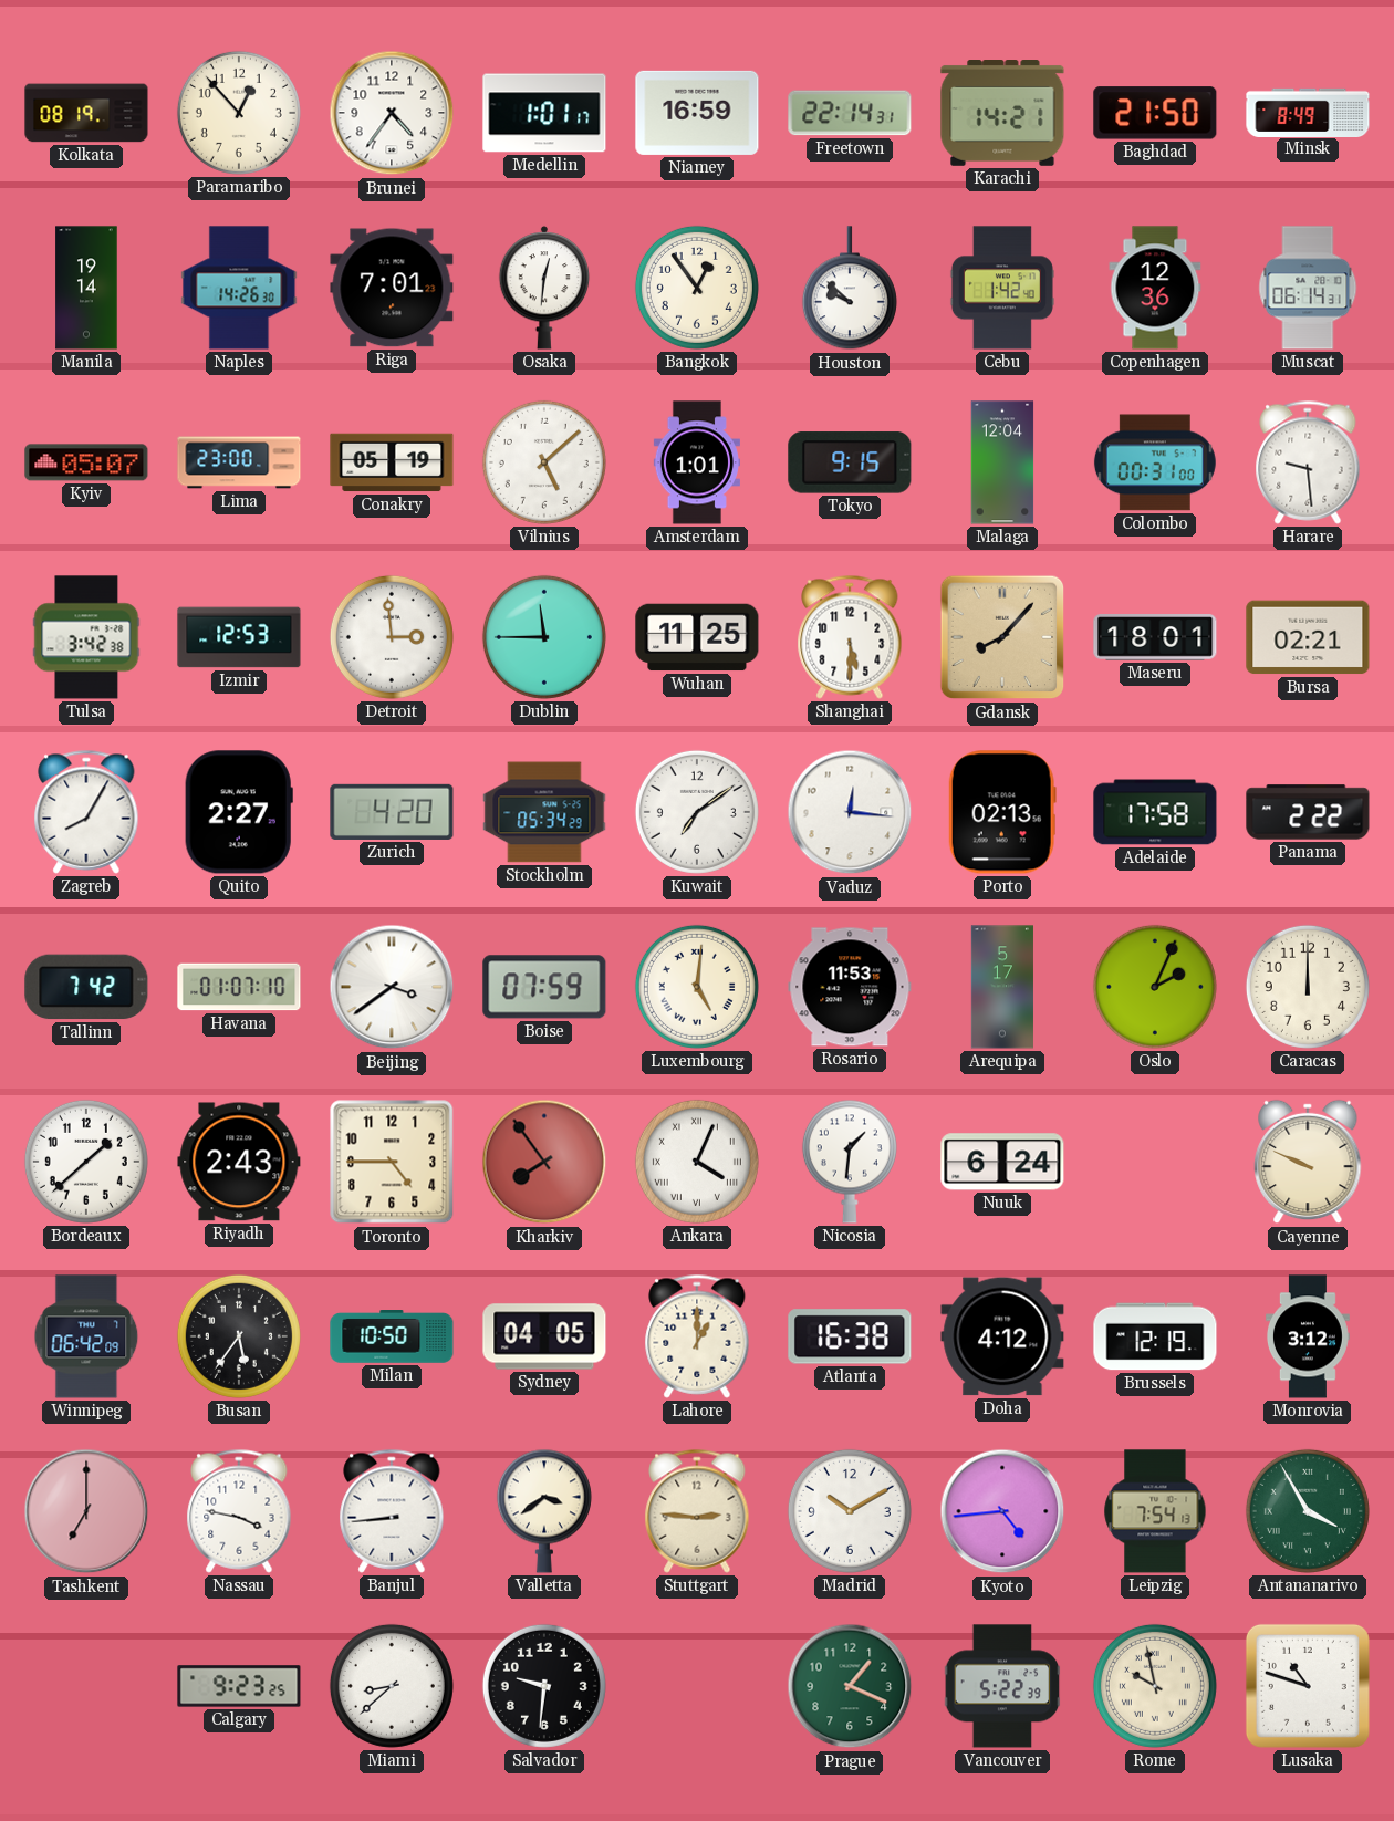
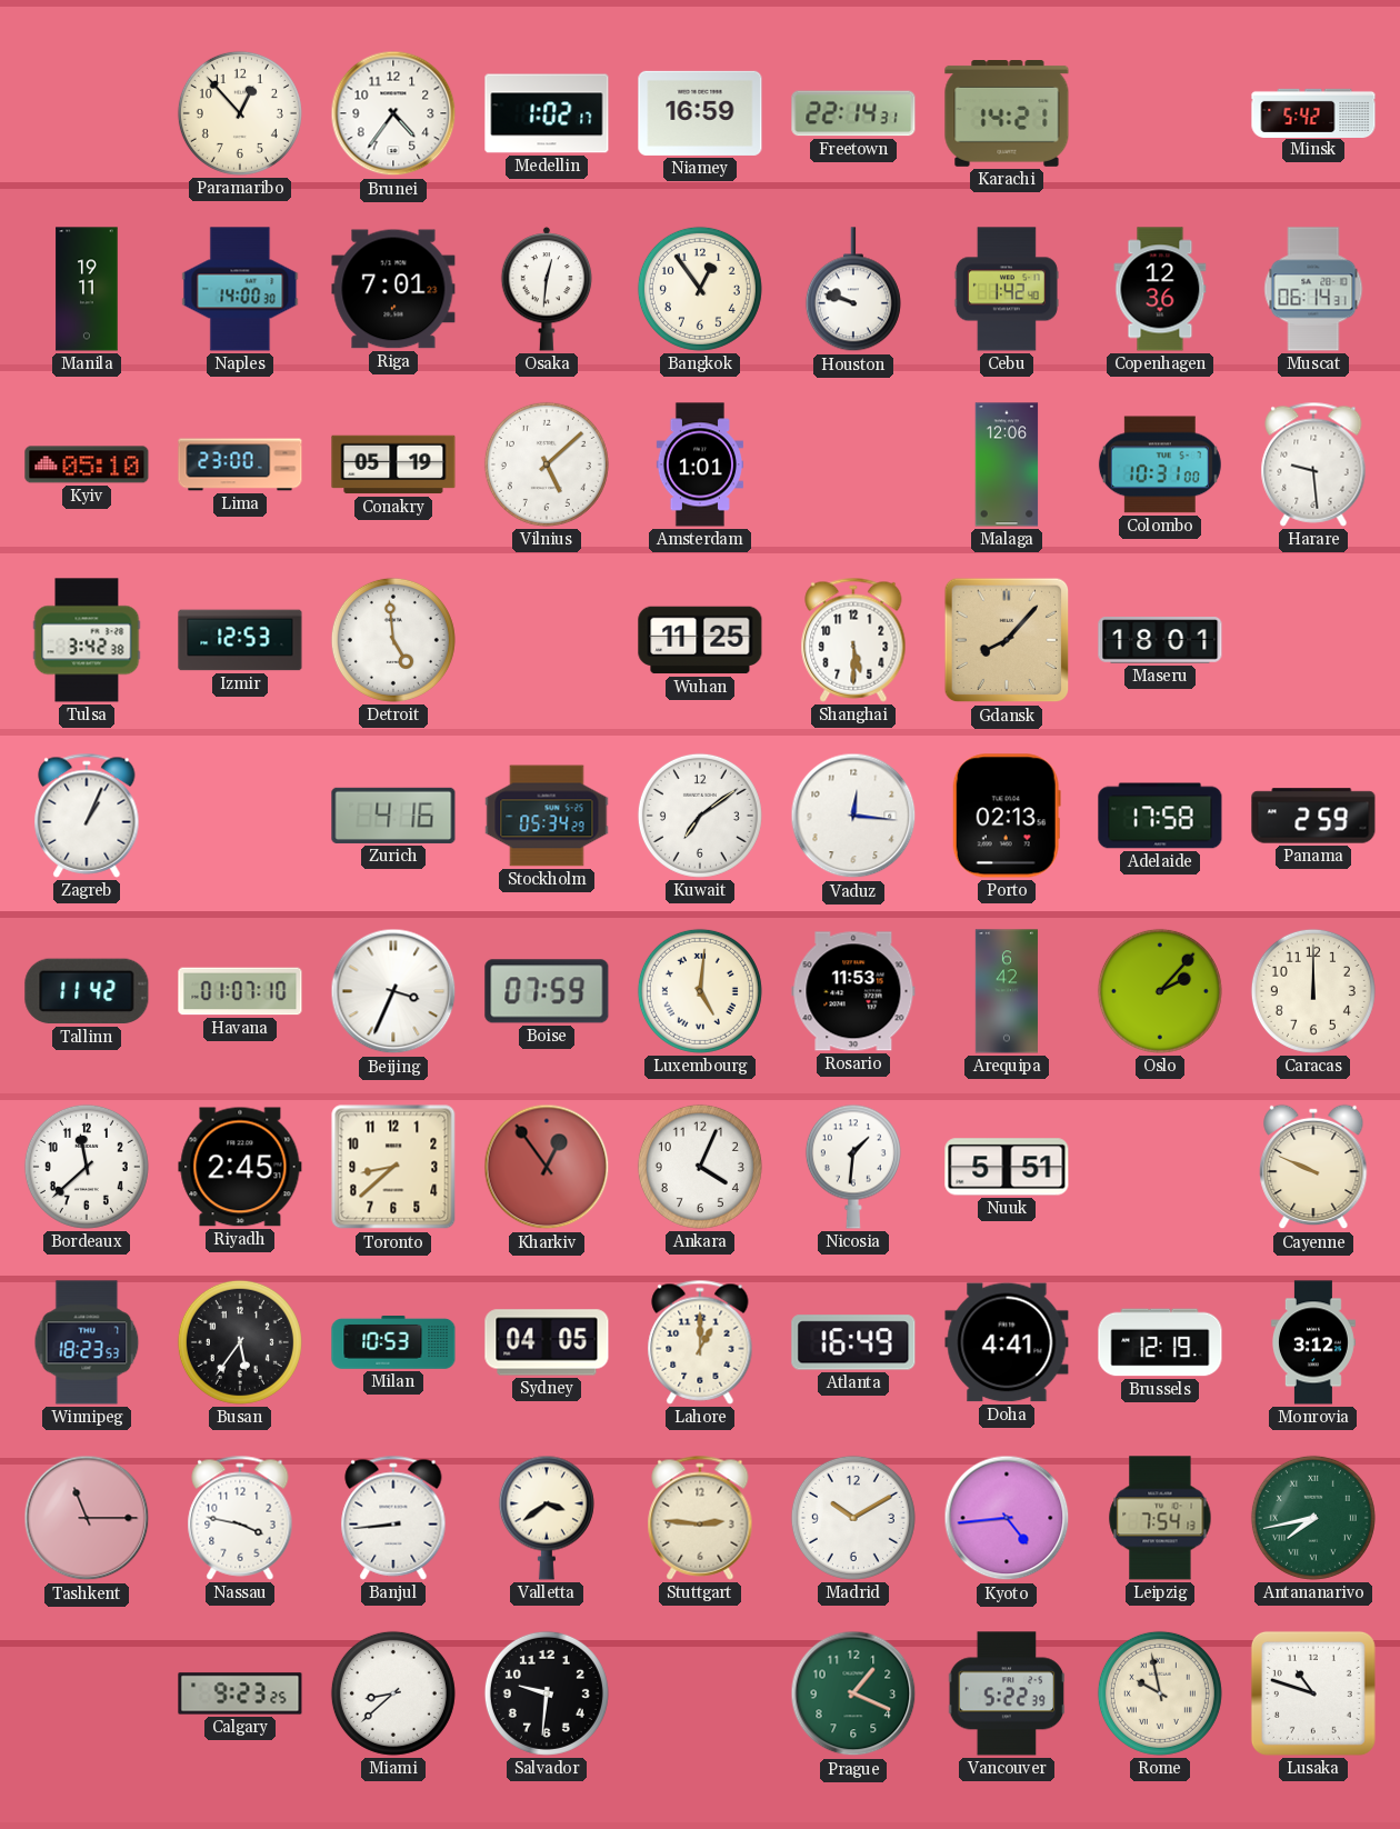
Kolkata: 08:19 -> none
Medellin: 1:01 -> 1:02
Baghdad: 21:50 -> none
Minsk: 8:49 -> 5:42
Manila: 19:14 -> 19:11
Naples: 14:26 -> 14:00
Houston: 9:52 -> 9:48
Kyiv: 05:07 -> 05:10
Tokyo: 9:15 -> none
Malaga: 12:04 -> 12:06
Colombo: 00:31 -> 10:31
Detroit: 2:59 -> 4:59
Dublin: 11:45 -> none
Bursa: 02:21 -> none
Zagreb: 8:05 -> 1:04
Quito: 2:27 -> none
Zurich: 4:20 -> 4:16
Panama: 2:22 -> 2:59
Tallinn: 7:42 -> 11:42
Beijing: 3:39 -> 3:34
Arequipa: 5:17 -> 6:42
Oslo: 2:04 -> 2:07
Bordeaux: 1:38 -> 11:38
Riyadh: 2:43 -> 2:45
Toronto: 4:45 -> 8:38
Kharkiv: 7:54 -> 12:54
Ankara numerals: Roman -> Arabic
Nuuk: 6:24 -> 5:51
Winnipeg: 06:42 -> 18:23
Milan: 10:50 -> 10:53
Atlanta: 16:38 -> 16:49
Doha: 4:12 -> 4:41
Tashkent: 7:00 -> 11:15
Antananarivo: 3:55 -> 7:43
